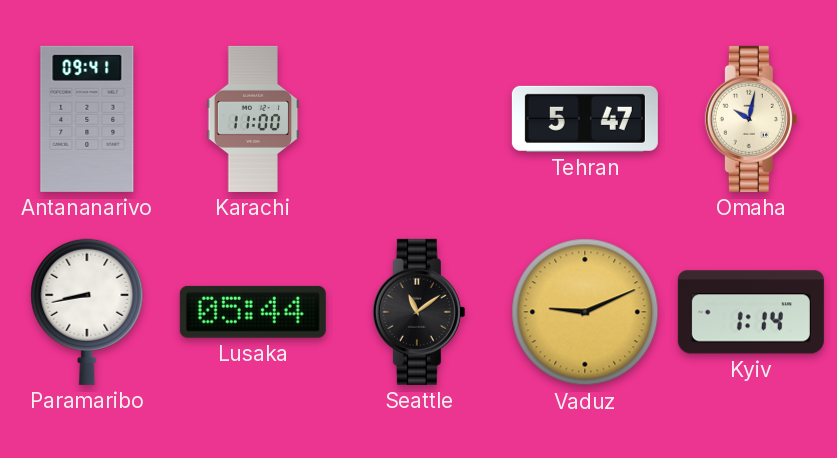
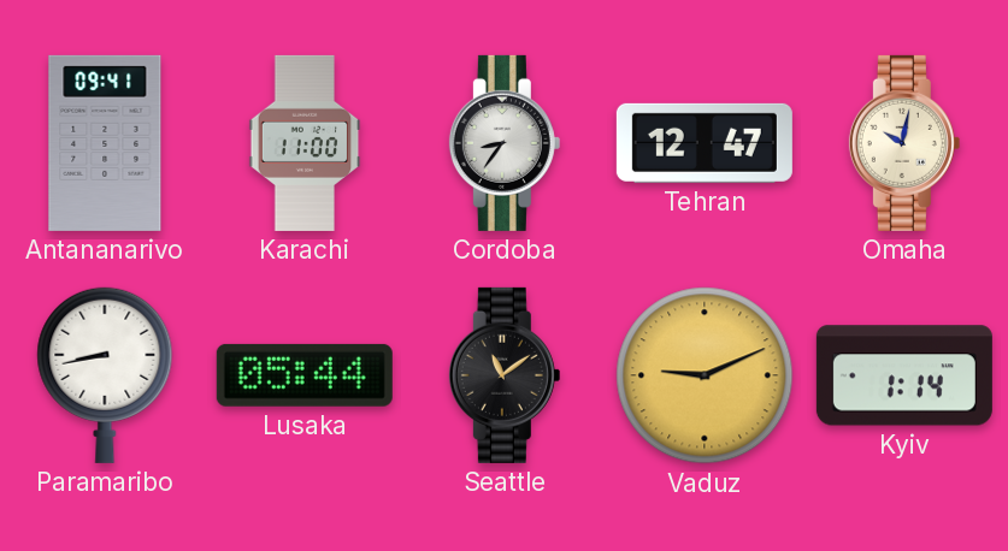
Cordoba: none -> 8:36
Tehran: 5:47 -> 12:47
